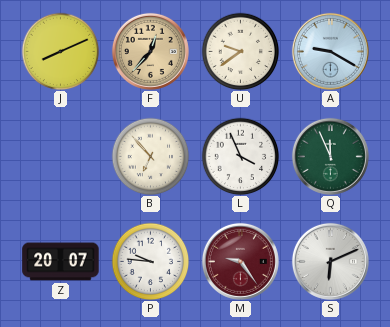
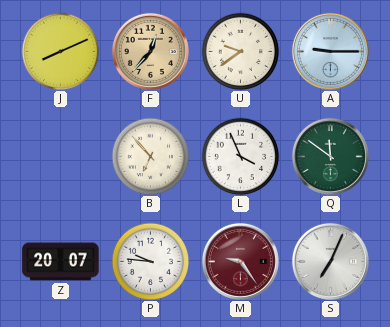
A: 9:20 -> 9:15
Q: 11:56 -> 11:51
S: 6:11 -> 7:04
